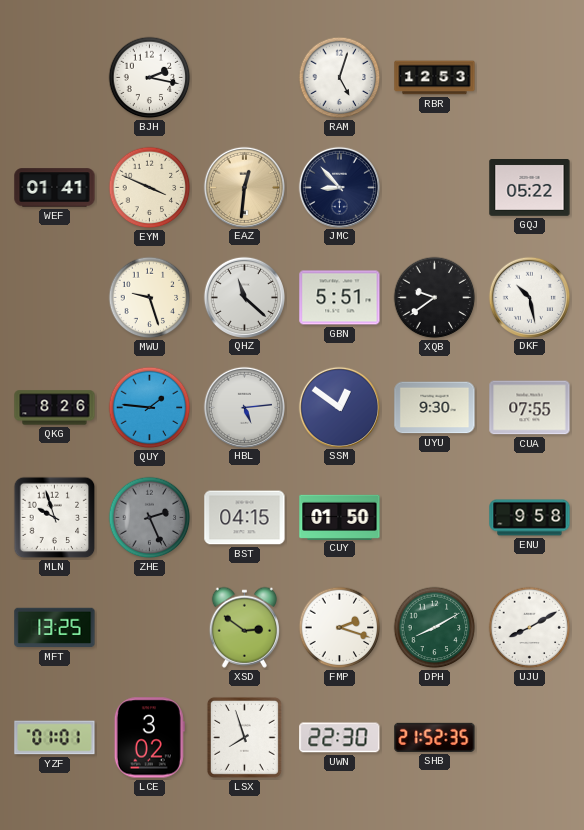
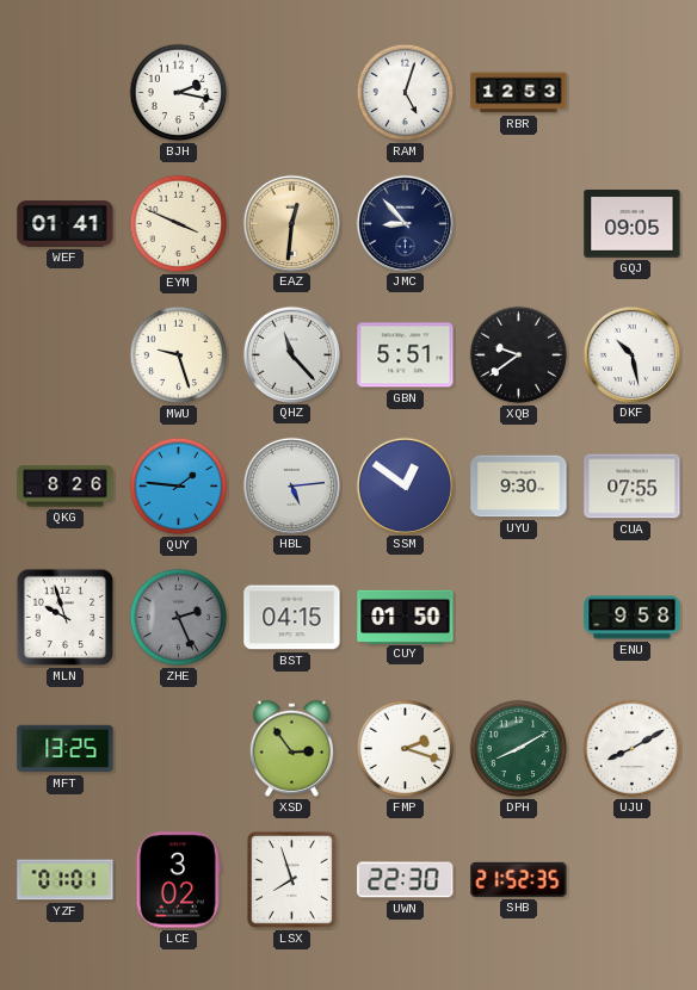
GQJ: 05:22 -> 09:05
QHZ: 11:22 -> 11:23
XSD: 2:51 -> 2:54
